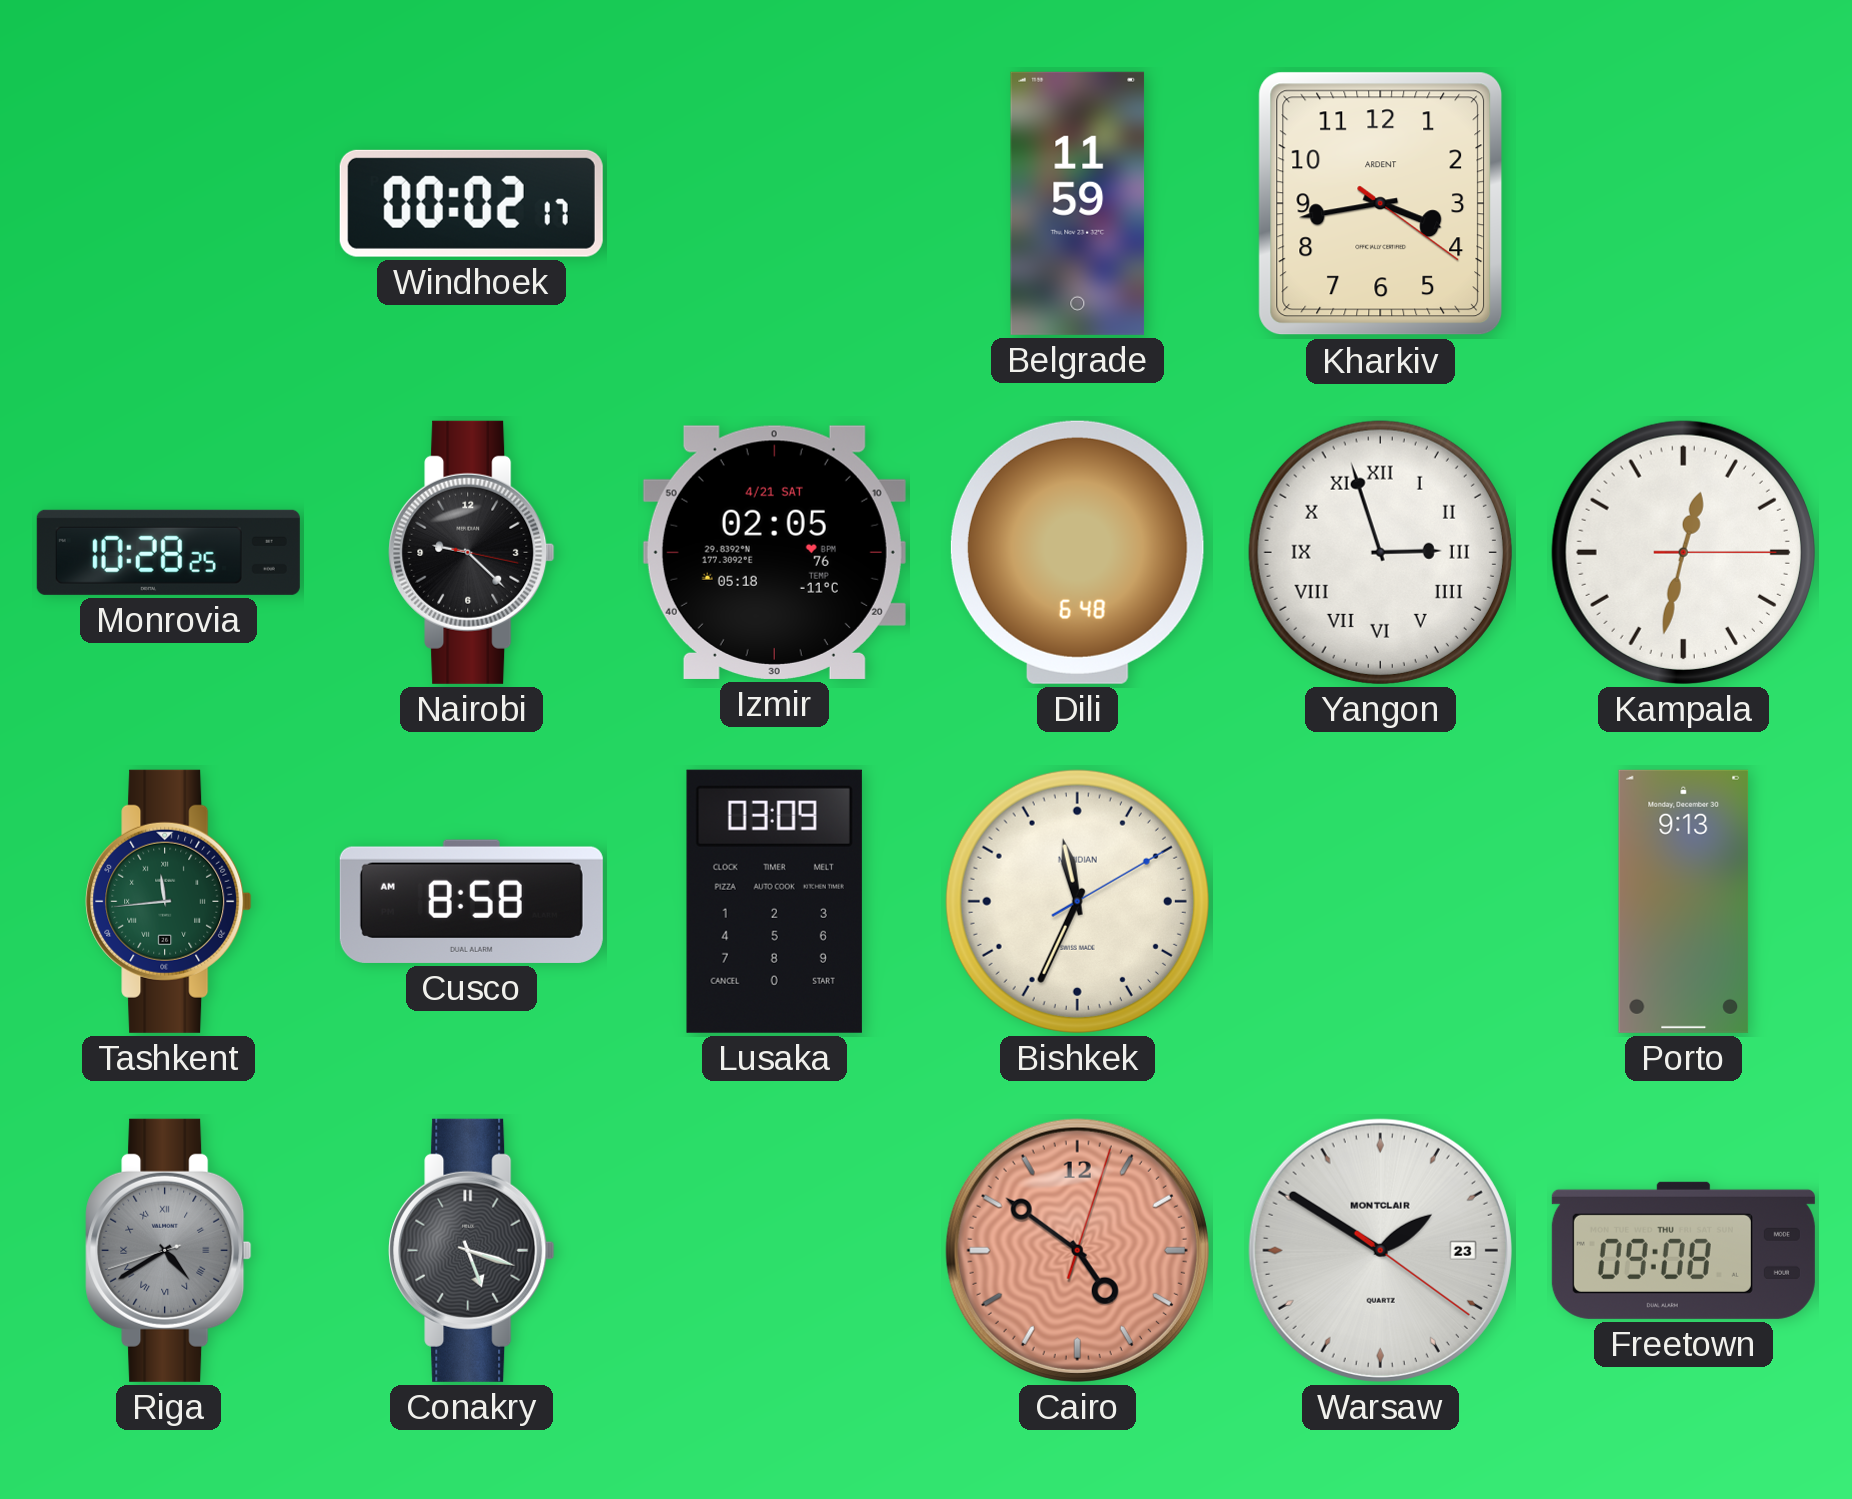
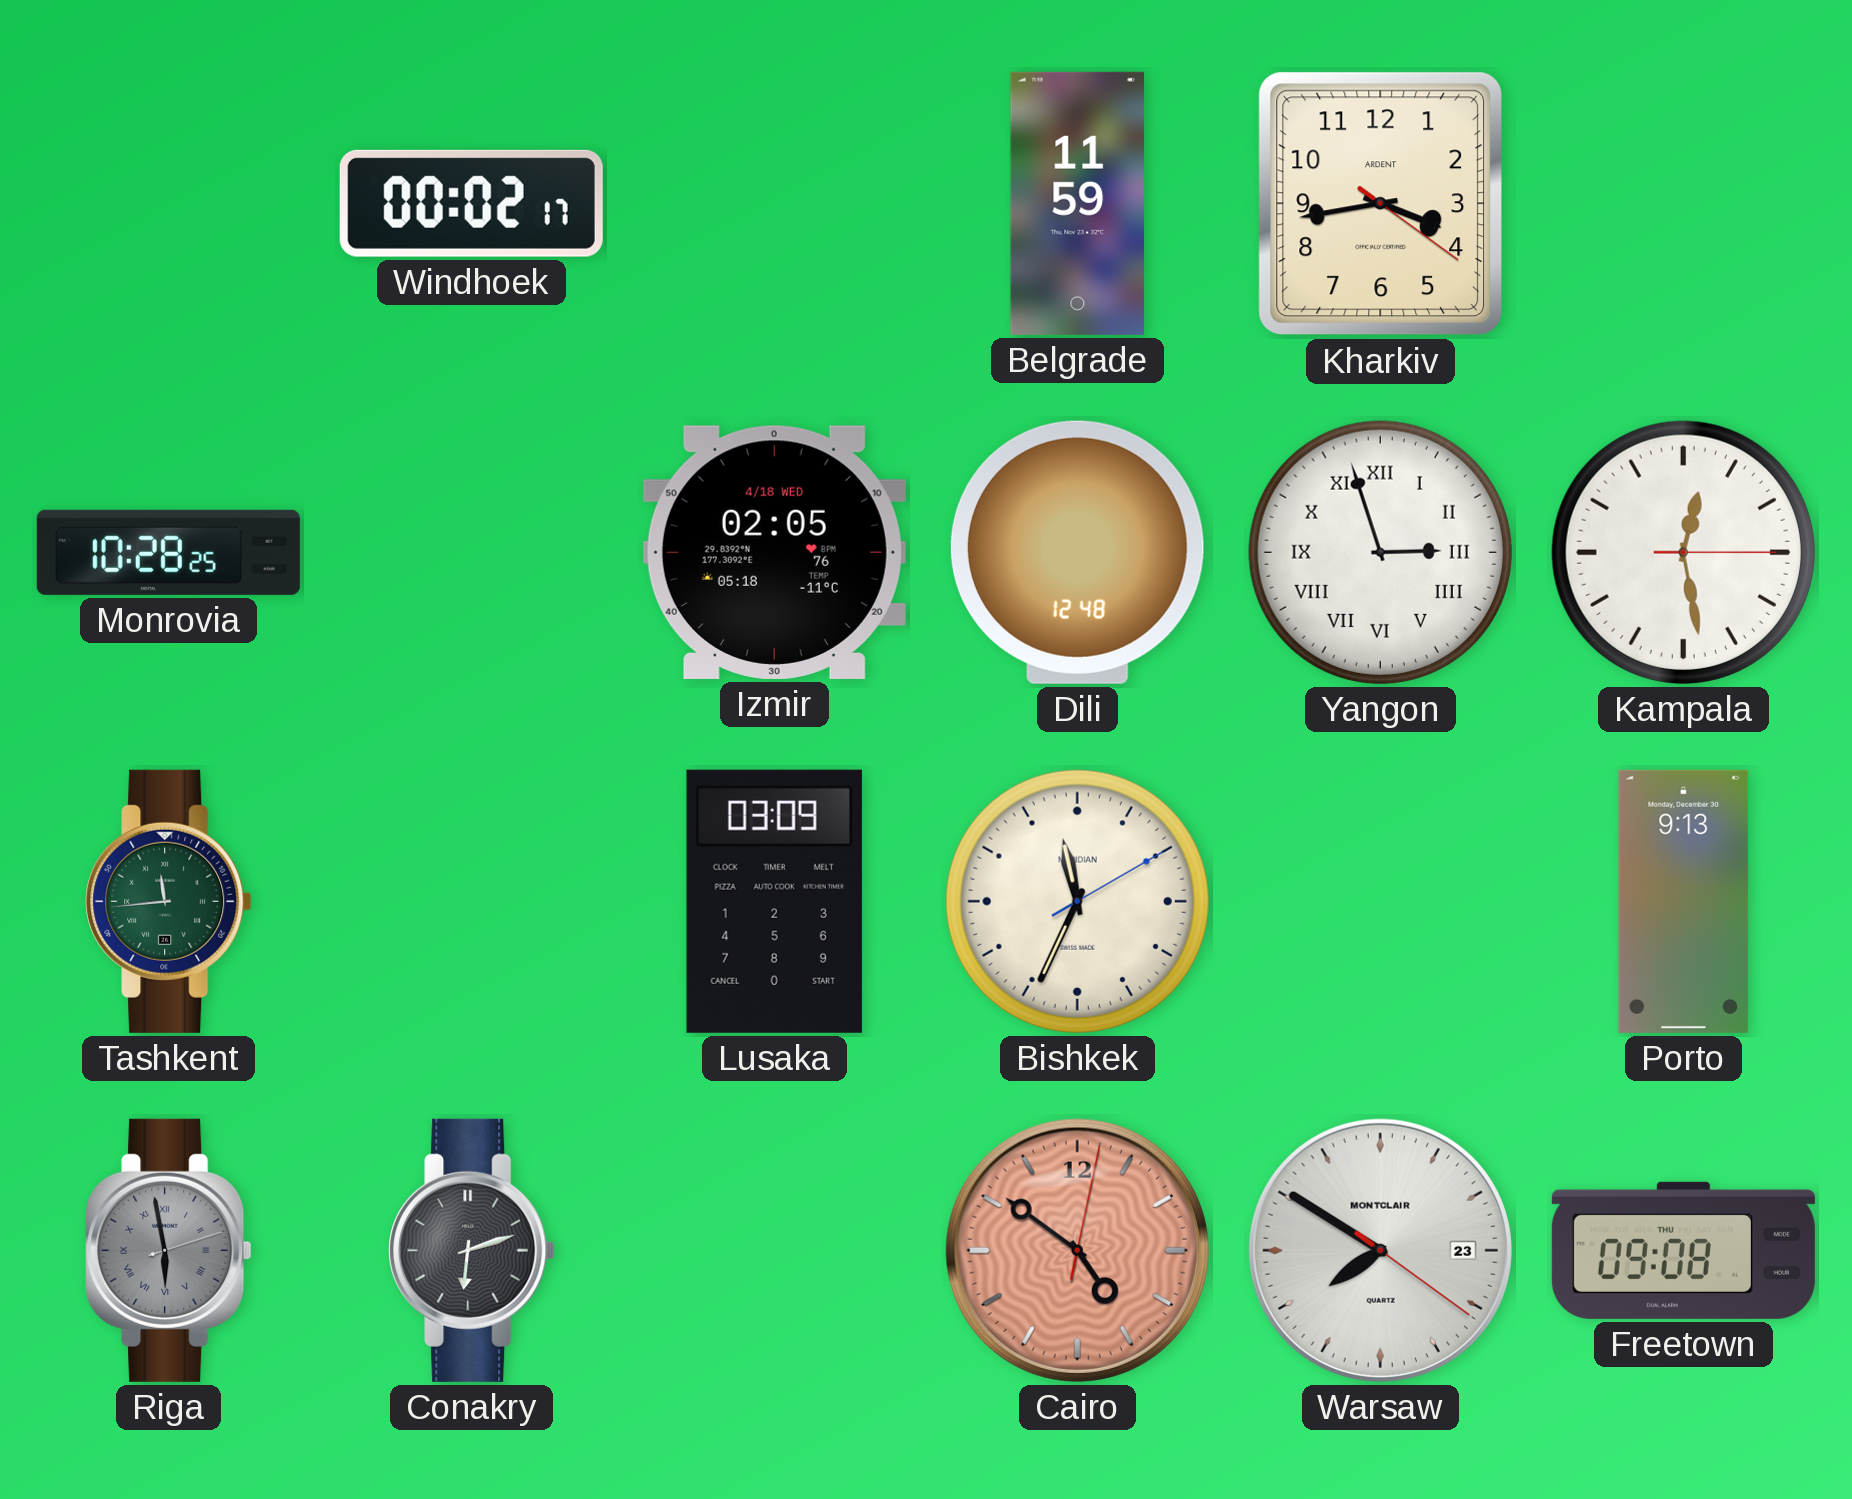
Nairobi: 9:22 -> none
Izmir date: 4/21 SAT -> 4/18 WED
Dili: 6:48 -> 12:48
Kampala: 12:32 -> 12:28
Cusco: 8:58 -> none
Riga: 4:39 -> 5:58
Conakry: 5:18 -> 6:12
Cairo: 4:51:03 -> 4:51:02
Warsaw: 1:50 -> 7:50
